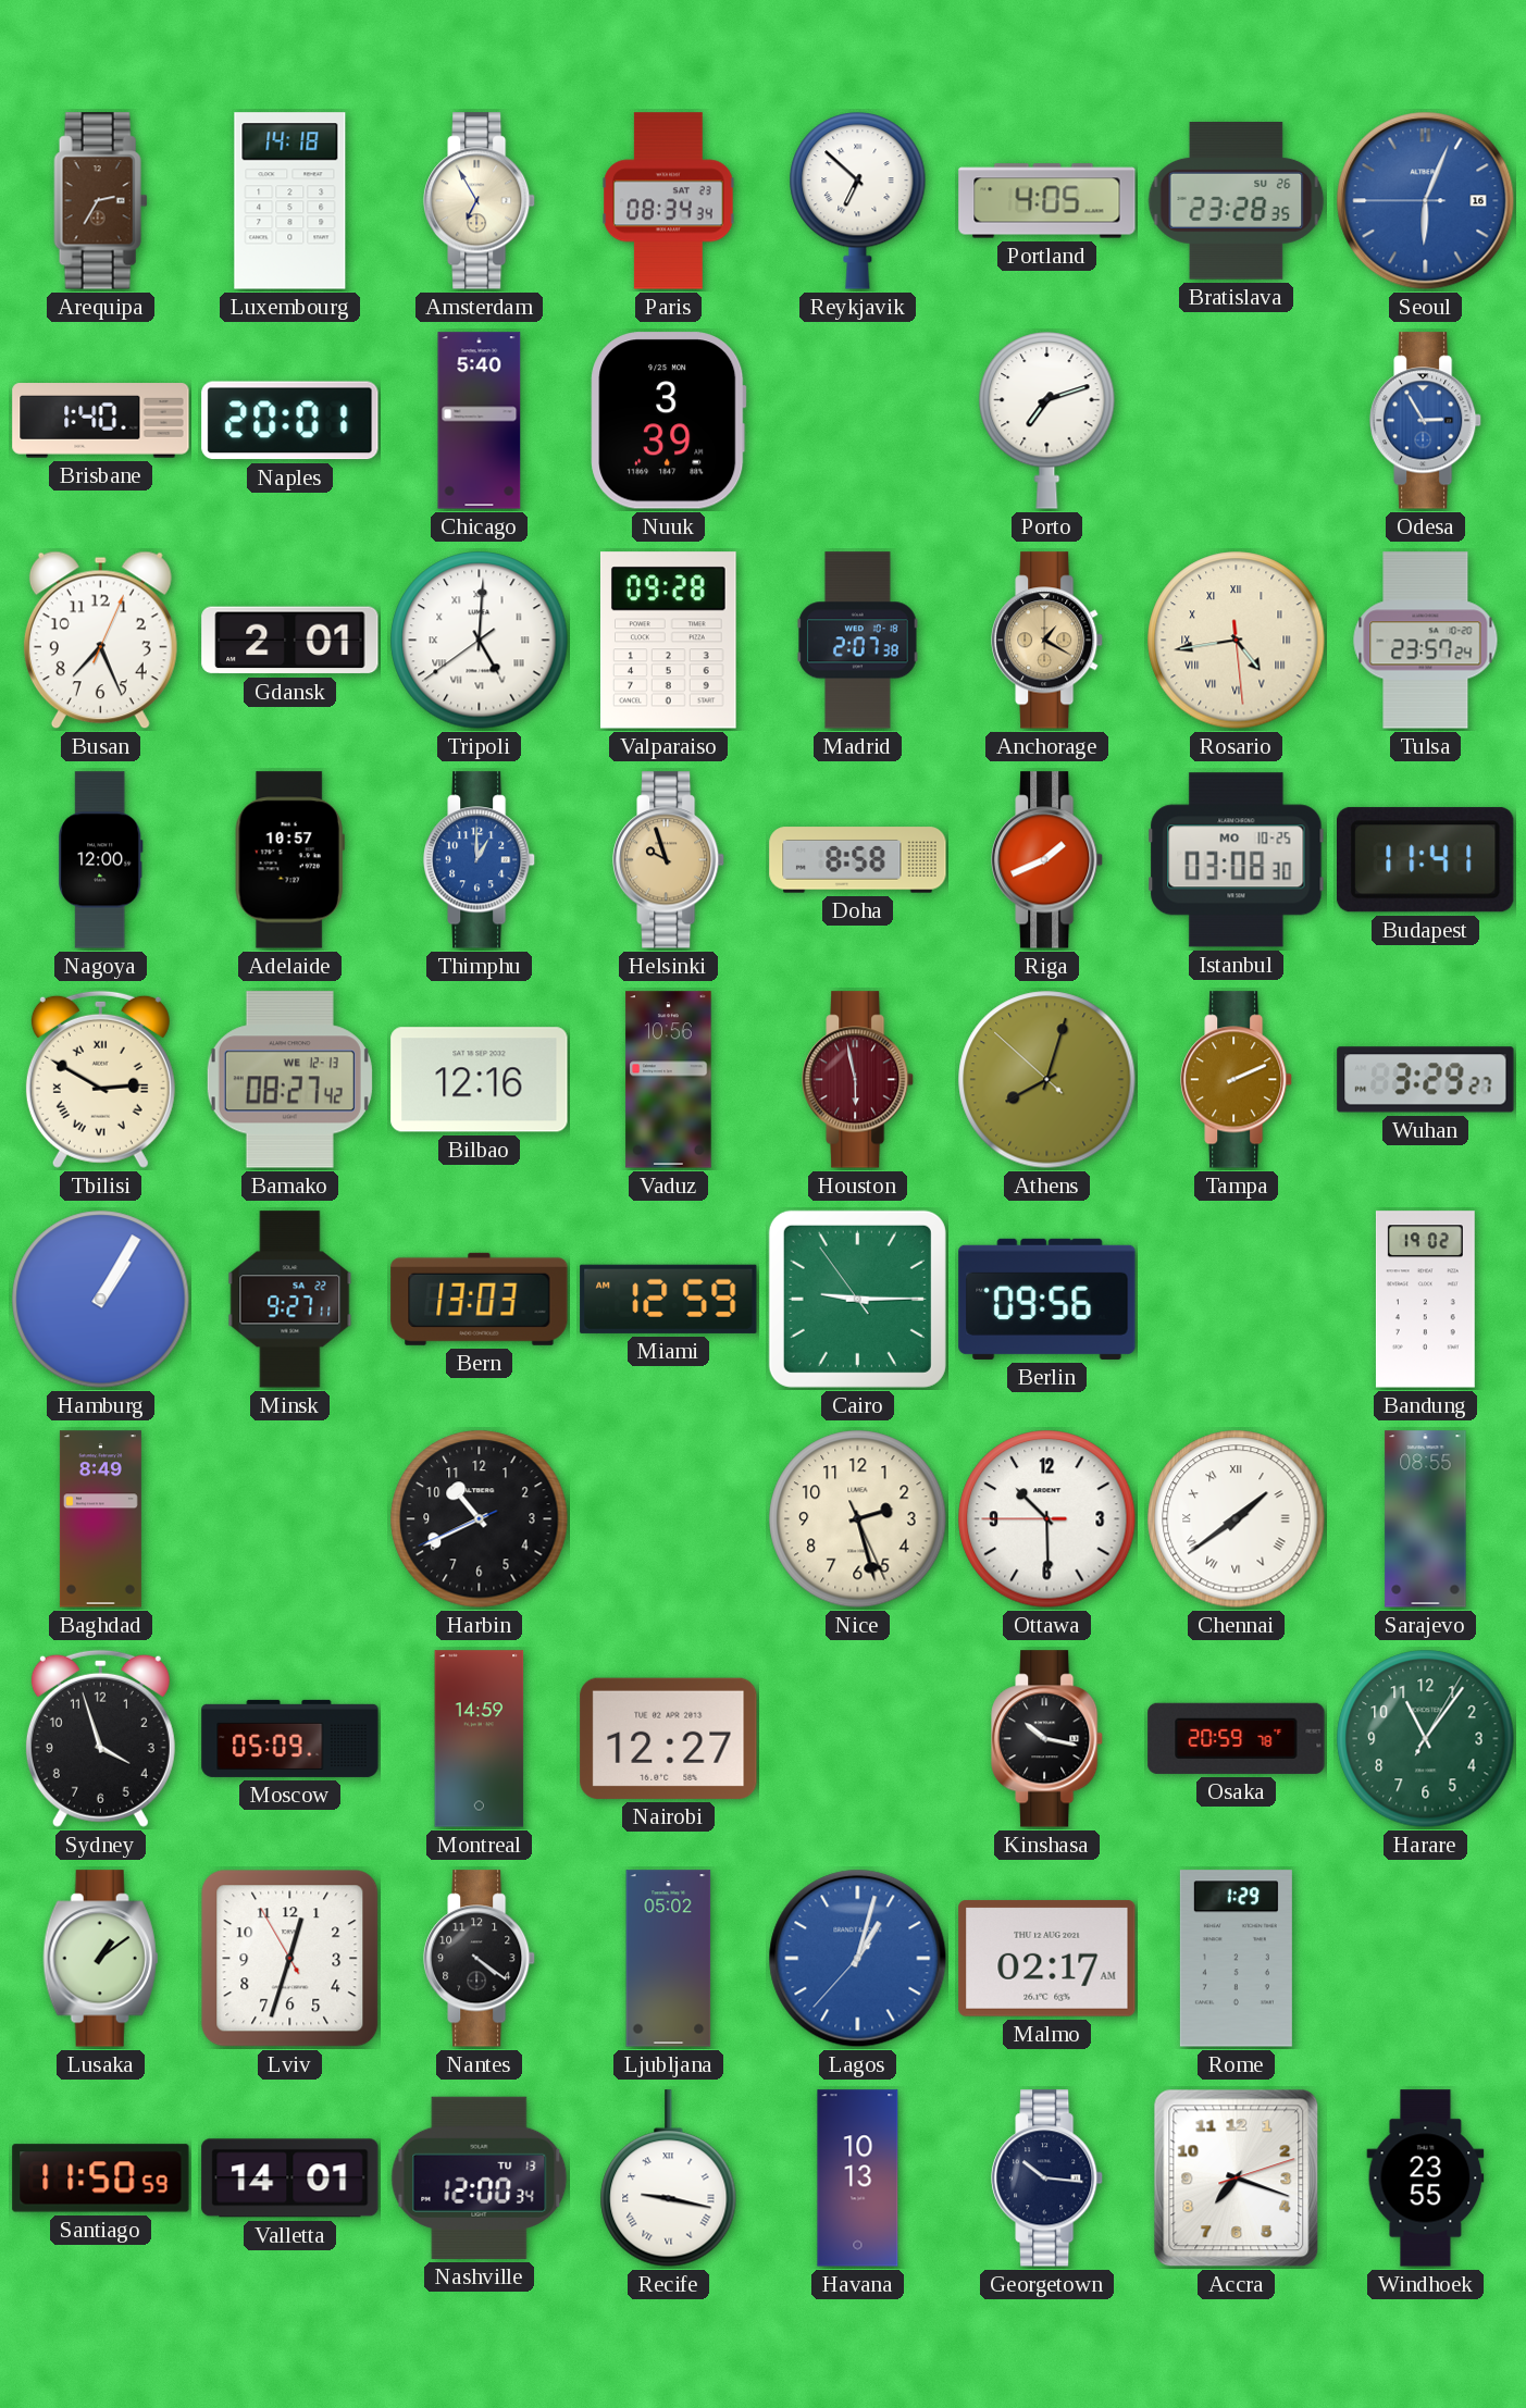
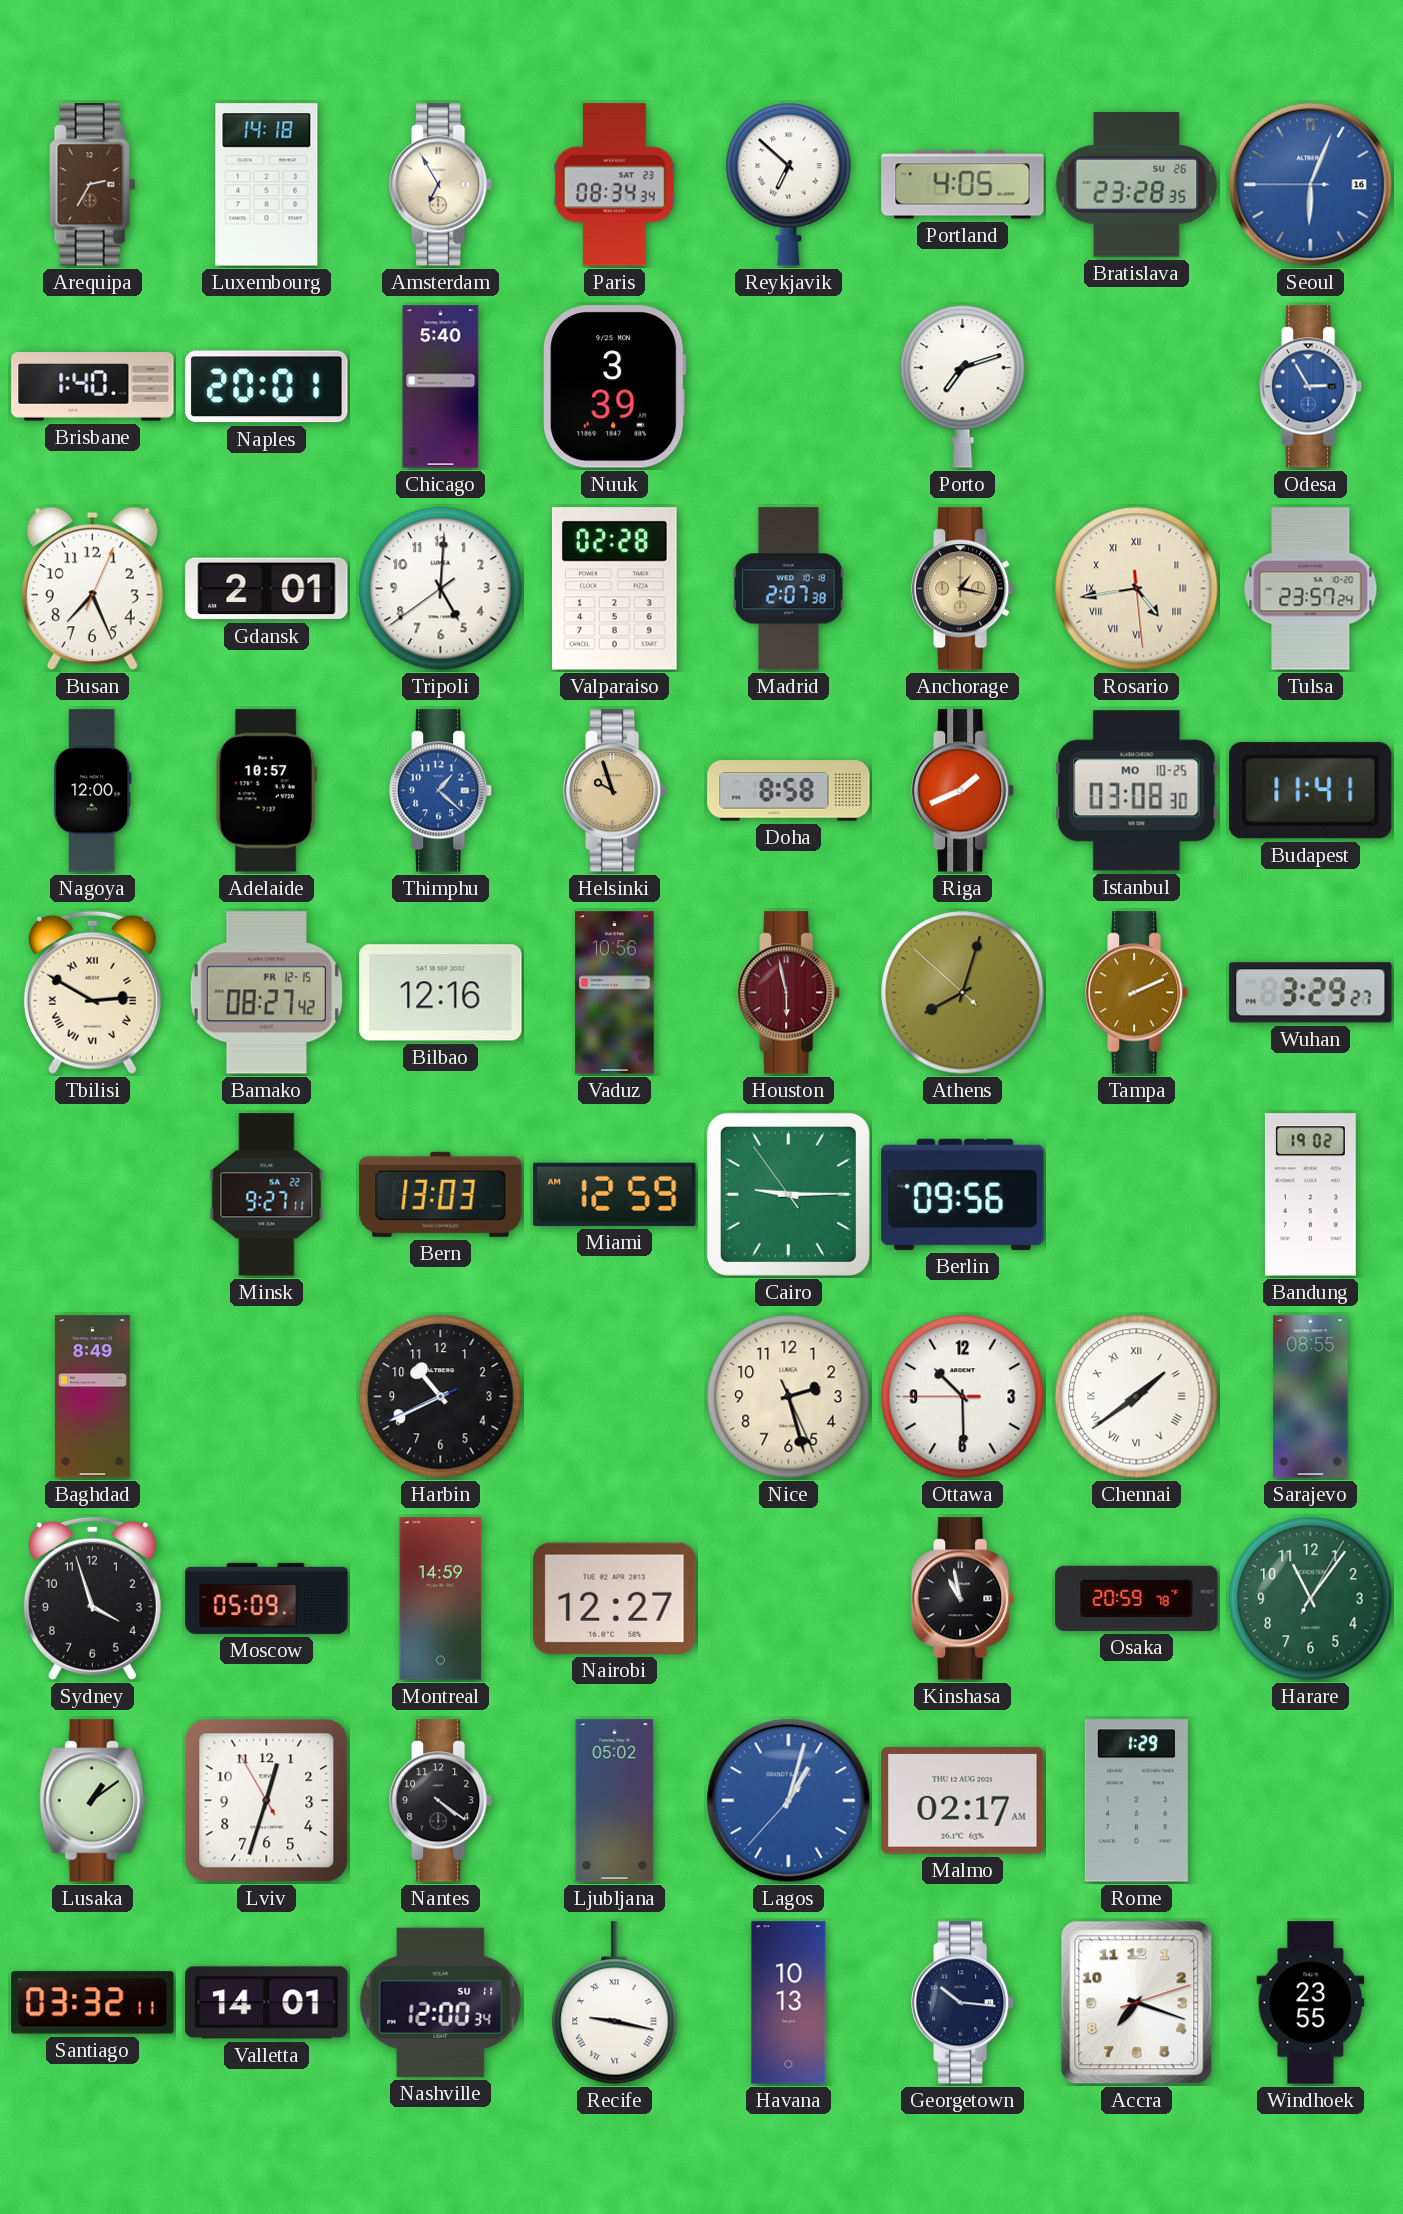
Tripoli numerals: Roman -> Arabic
Valparaiso: 09:28 -> 02:28
Anchorage: 1:20 -> 1:17
Thimphu: 1:00 -> 1:22
Bamako date: WE 12-13 -> FR 12-15
Hamburg: 1:05 -> none
Kinshasa: 10:17 -> 10:58
Santiago: 11:50 -> 03:32
Nashville date: TU 13 -> SU 11
